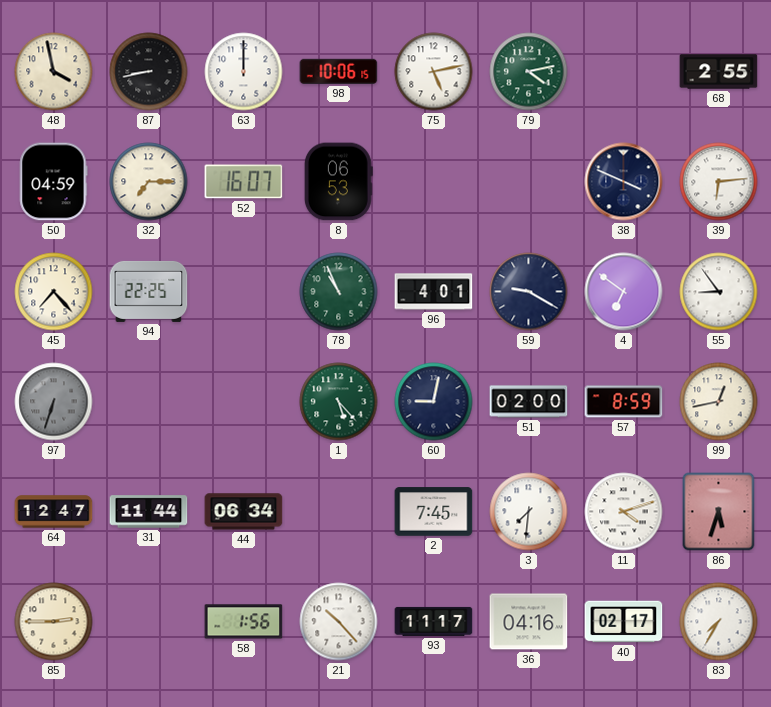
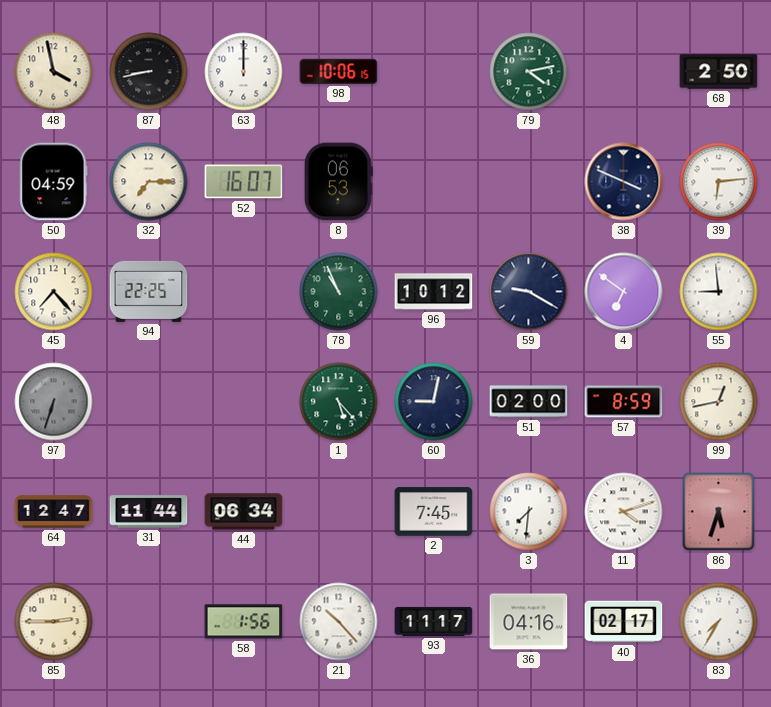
75: 5:13 -> none
68: 2:55 -> 2:50
96: 4:01 -> 10:12
55: 8:54 -> 8:59
